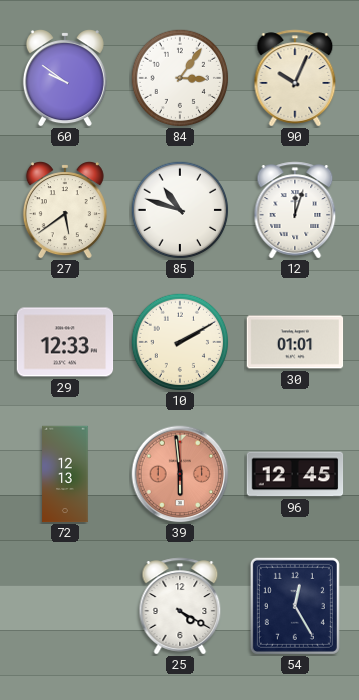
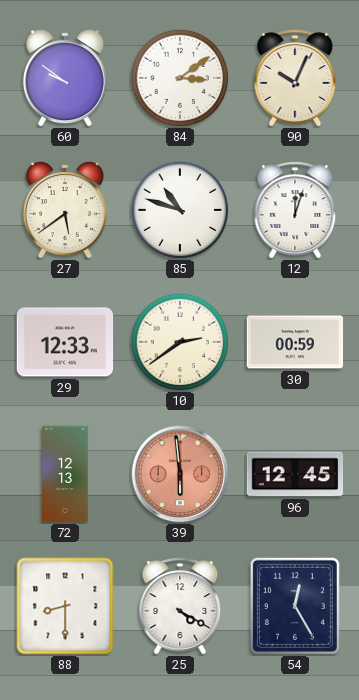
84: 3:06 -> 3:09
10: 2:10 -> 2:39
30: 01:01 -> 00:59
88: none -> 8:30
